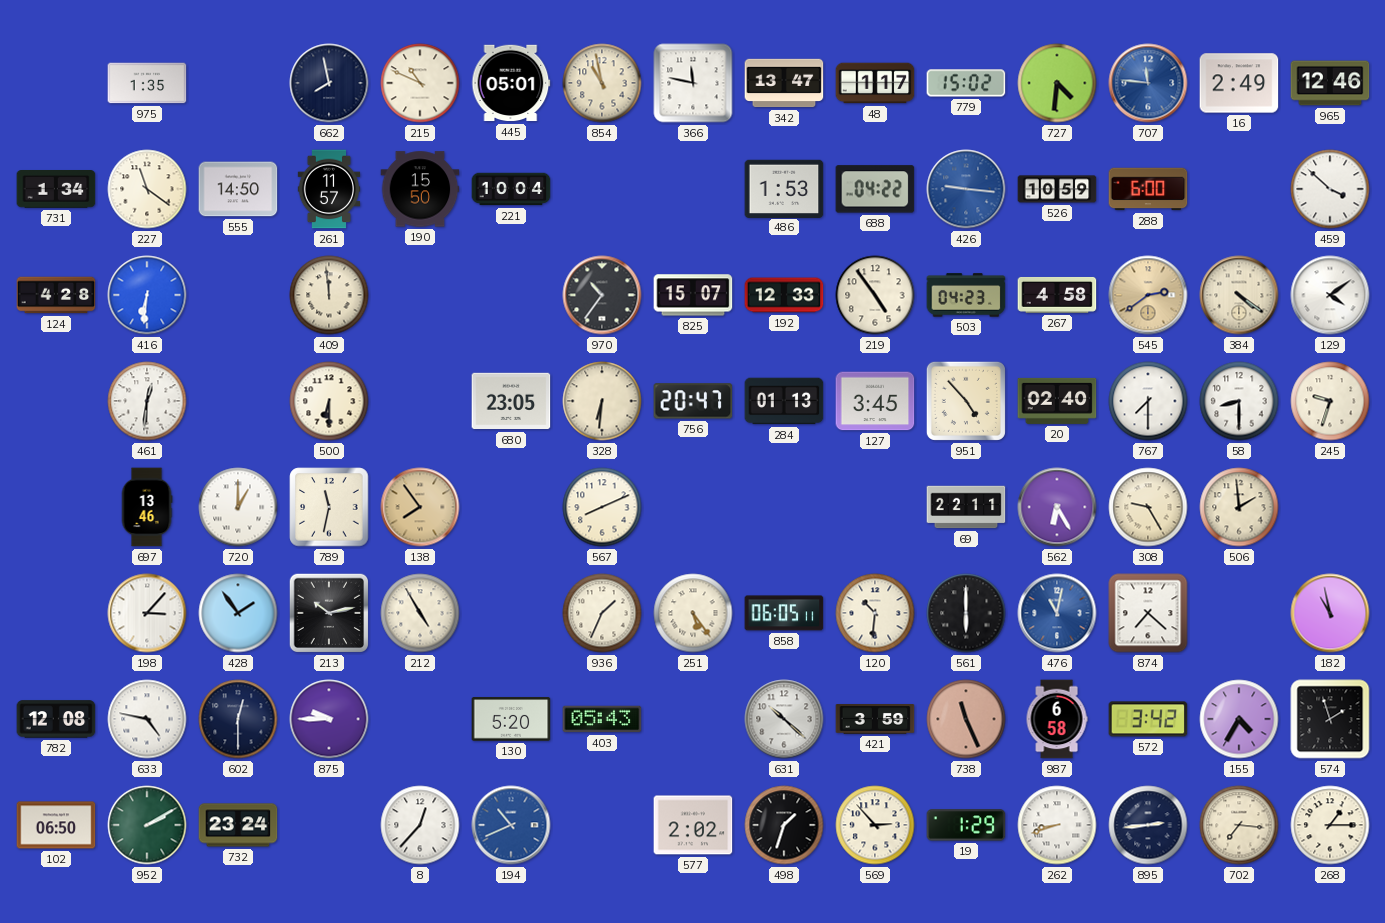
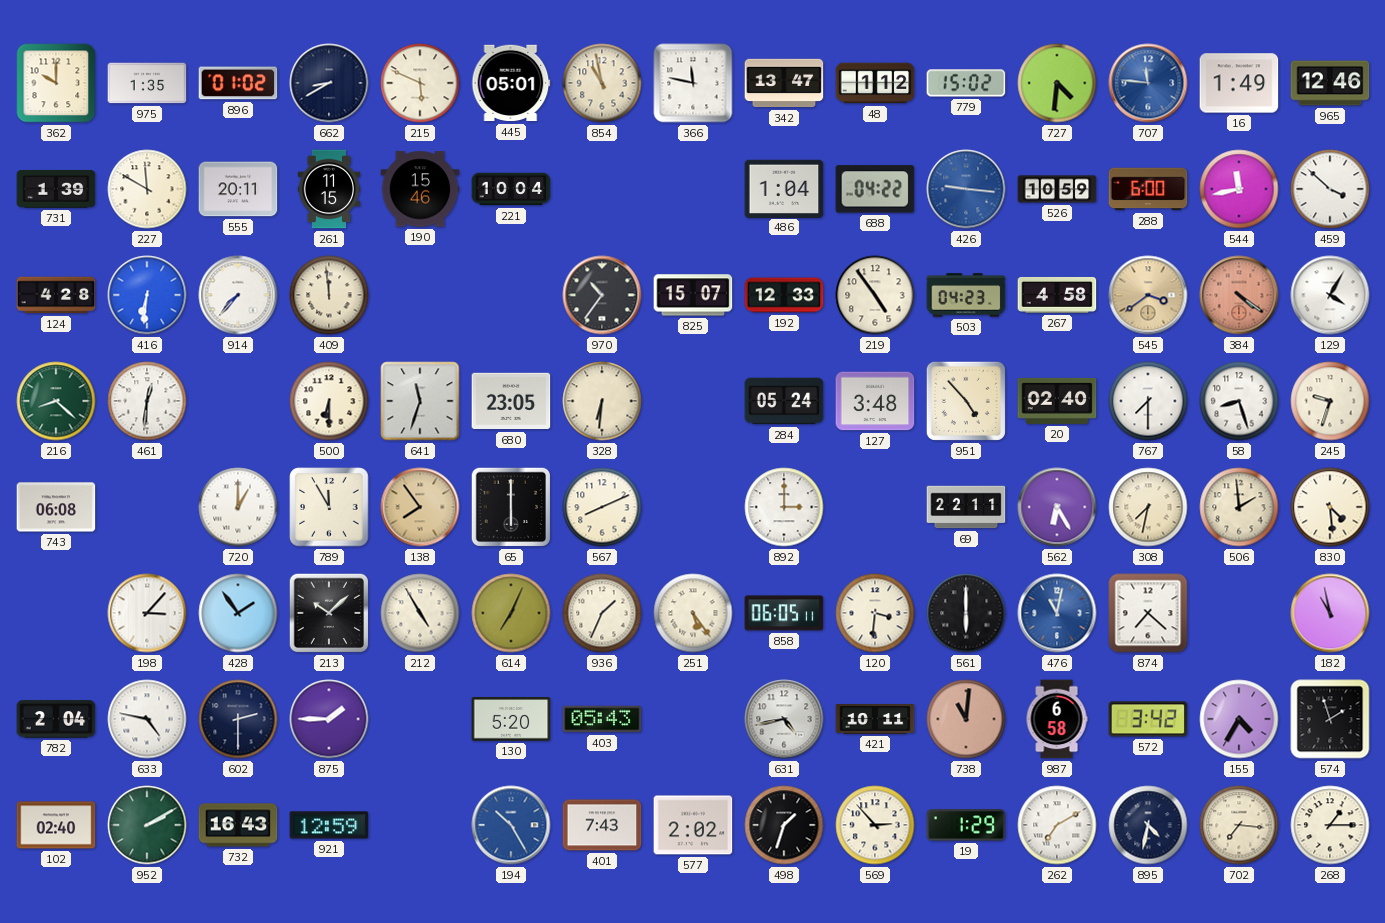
362: none -> 10:00
896: none -> 01:02
662: 7:58 -> 8:40
215: 10:49 -> 5:49
48: 1:17 -> 1:12
16: 2:49 -> 1:49
731: 1:34 -> 1:39
227: 11:21 -> 11:50
555: 14:50 -> 20:11
261: 11:57 -> 11:15
190: 15:50 -> 15:46
486: 1:53 -> 1:04
544: none -> 11:43
914: none -> 7:37
545: 2:39 -> 3:39
384 dial: cream -> salmon
129: 4:09 -> 4:05
216: none -> 8:22
641: none -> 11:33
756: 20:47 -> none
284: 01:13 -> 05:24
127: 3:45 -> 3:48
58: 8:30 -> 8:27
743: none -> 06:08
697: 13:46 -> none
789: 11:32 -> 11:55
65: none -> 6:00
892: none -> 3:00
308: 9:25 -> 7:32
830: none -> 4:29
213: 10:13 -> 10:08
614: none -> 7:04
120: 10:31 -> 3:31
782: 12:08 -> 2:04
602: 12:30 -> 2:30
875: 9:45 -> 1:45
631: 10:22 -> 4:43
421: 3:59 -> 10:11
738: 11:26 -> 11:01
102: 06:50 -> 02:40
732: 23:24 -> 16:43
921: none -> 12:59
8: 12:37 -> none
194: 10:41 -> 10:25
401: none -> 7:43
262: 8:42 -> 7:10
895: 2:44 -> 4:32
